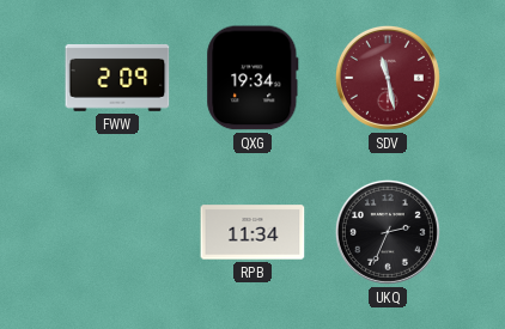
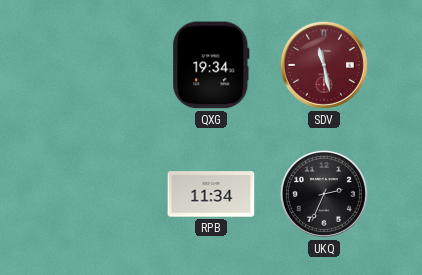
FWW: 2:09 -> none
